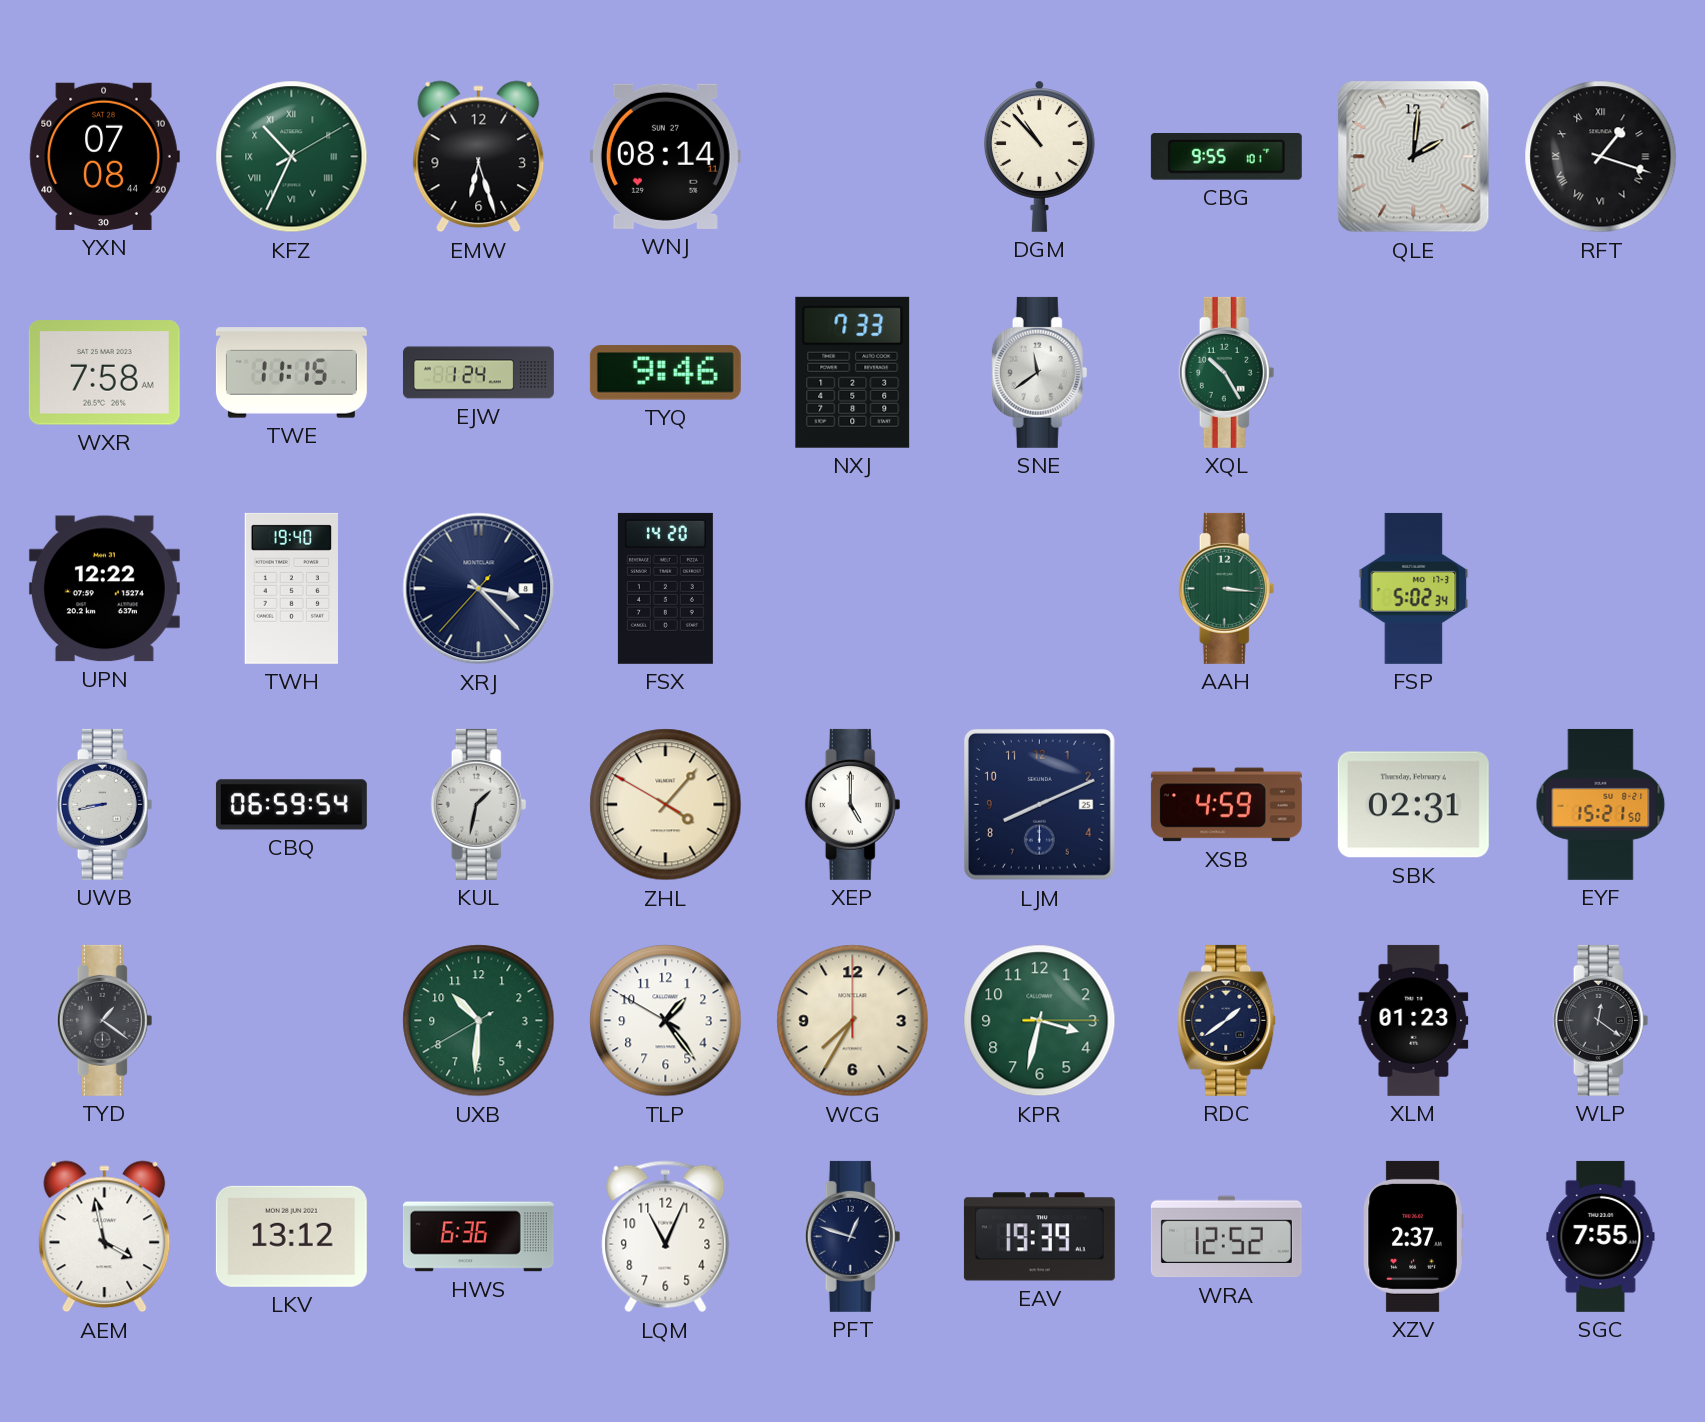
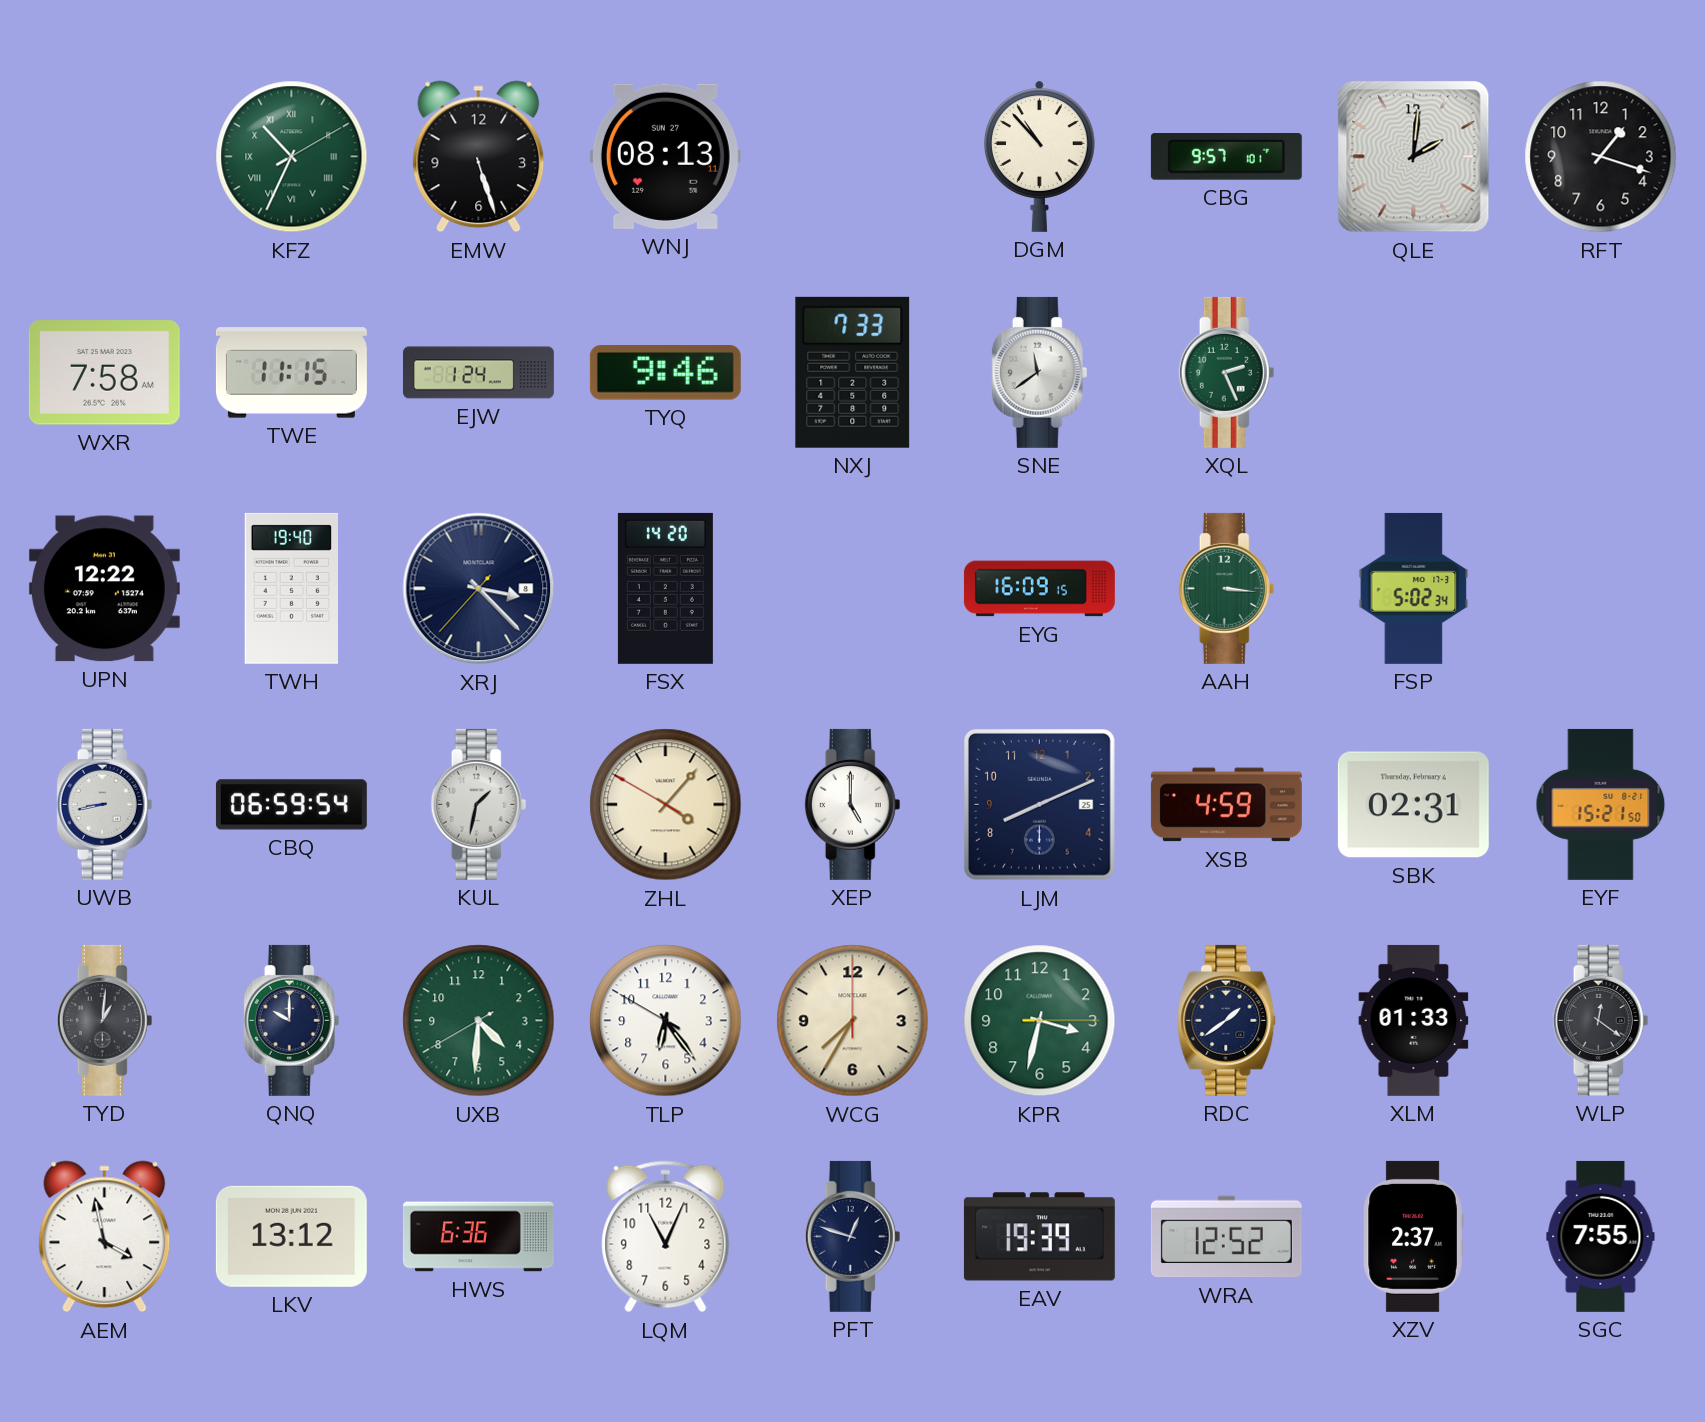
YXN: 07:08 -> none
EMW: 6:27 -> 5:27
WNJ: 08:14 -> 08:13
CBG: 9:55 -> 9:57
RFT numerals: Roman -> Arabic
XQL: 10:25 -> 2:26
EYG: none -> 16:09
TYD: 1:21 -> 1:01
QNQ: none -> 10:00
UXB: 10:30 -> 4:30
TLP: 1:23 -> 6:23
XLM: 01:23 -> 01:33
